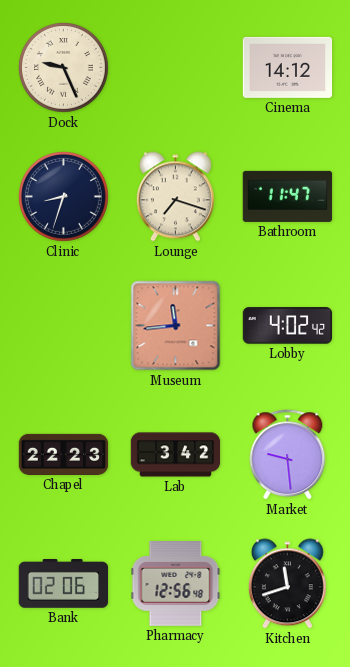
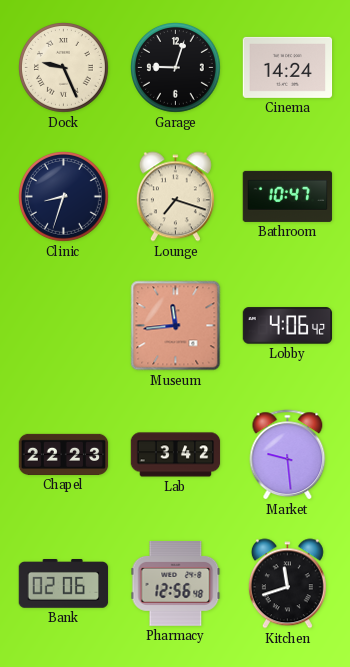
Garage: none -> 9:03
Cinema: 14:12 -> 14:24
Bathroom: 11:47 -> 10:47
Lobby: 4:02 -> 4:06
